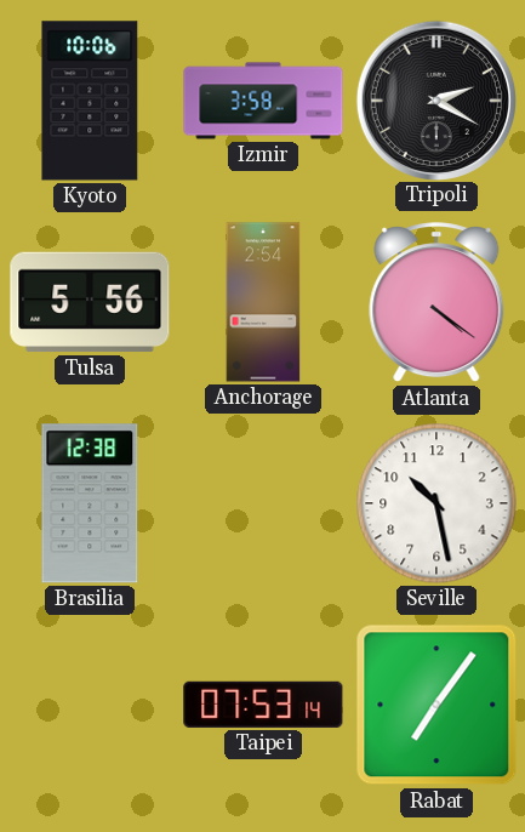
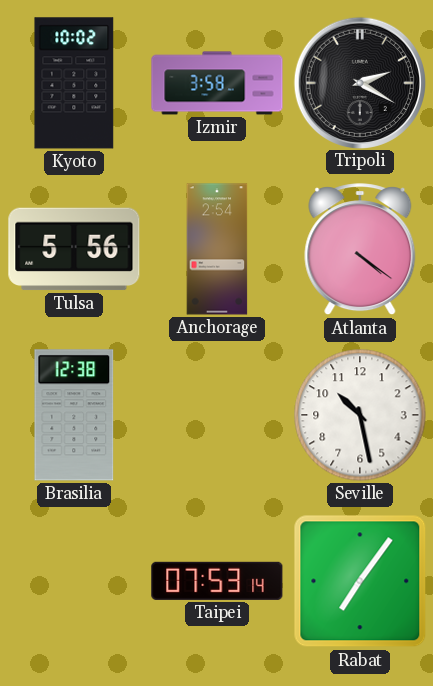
Kyoto: 10:06 -> 10:02
